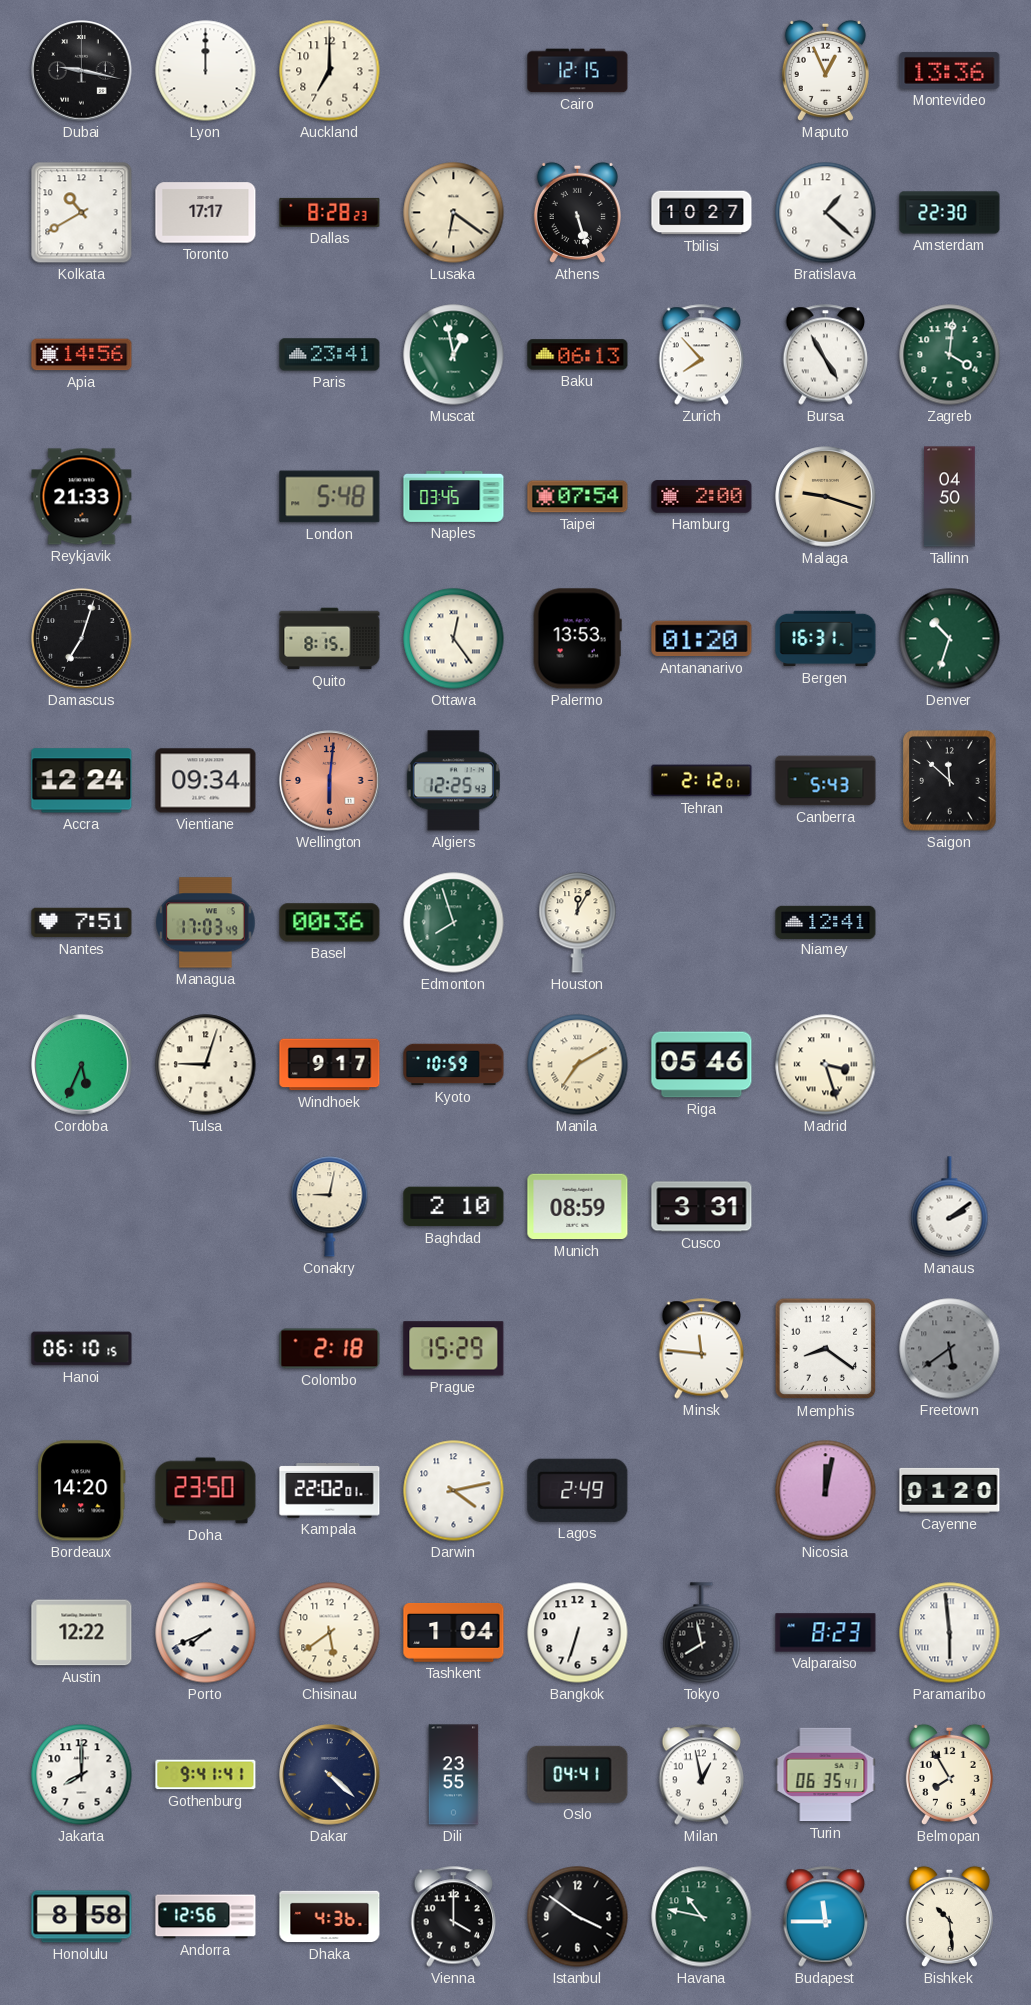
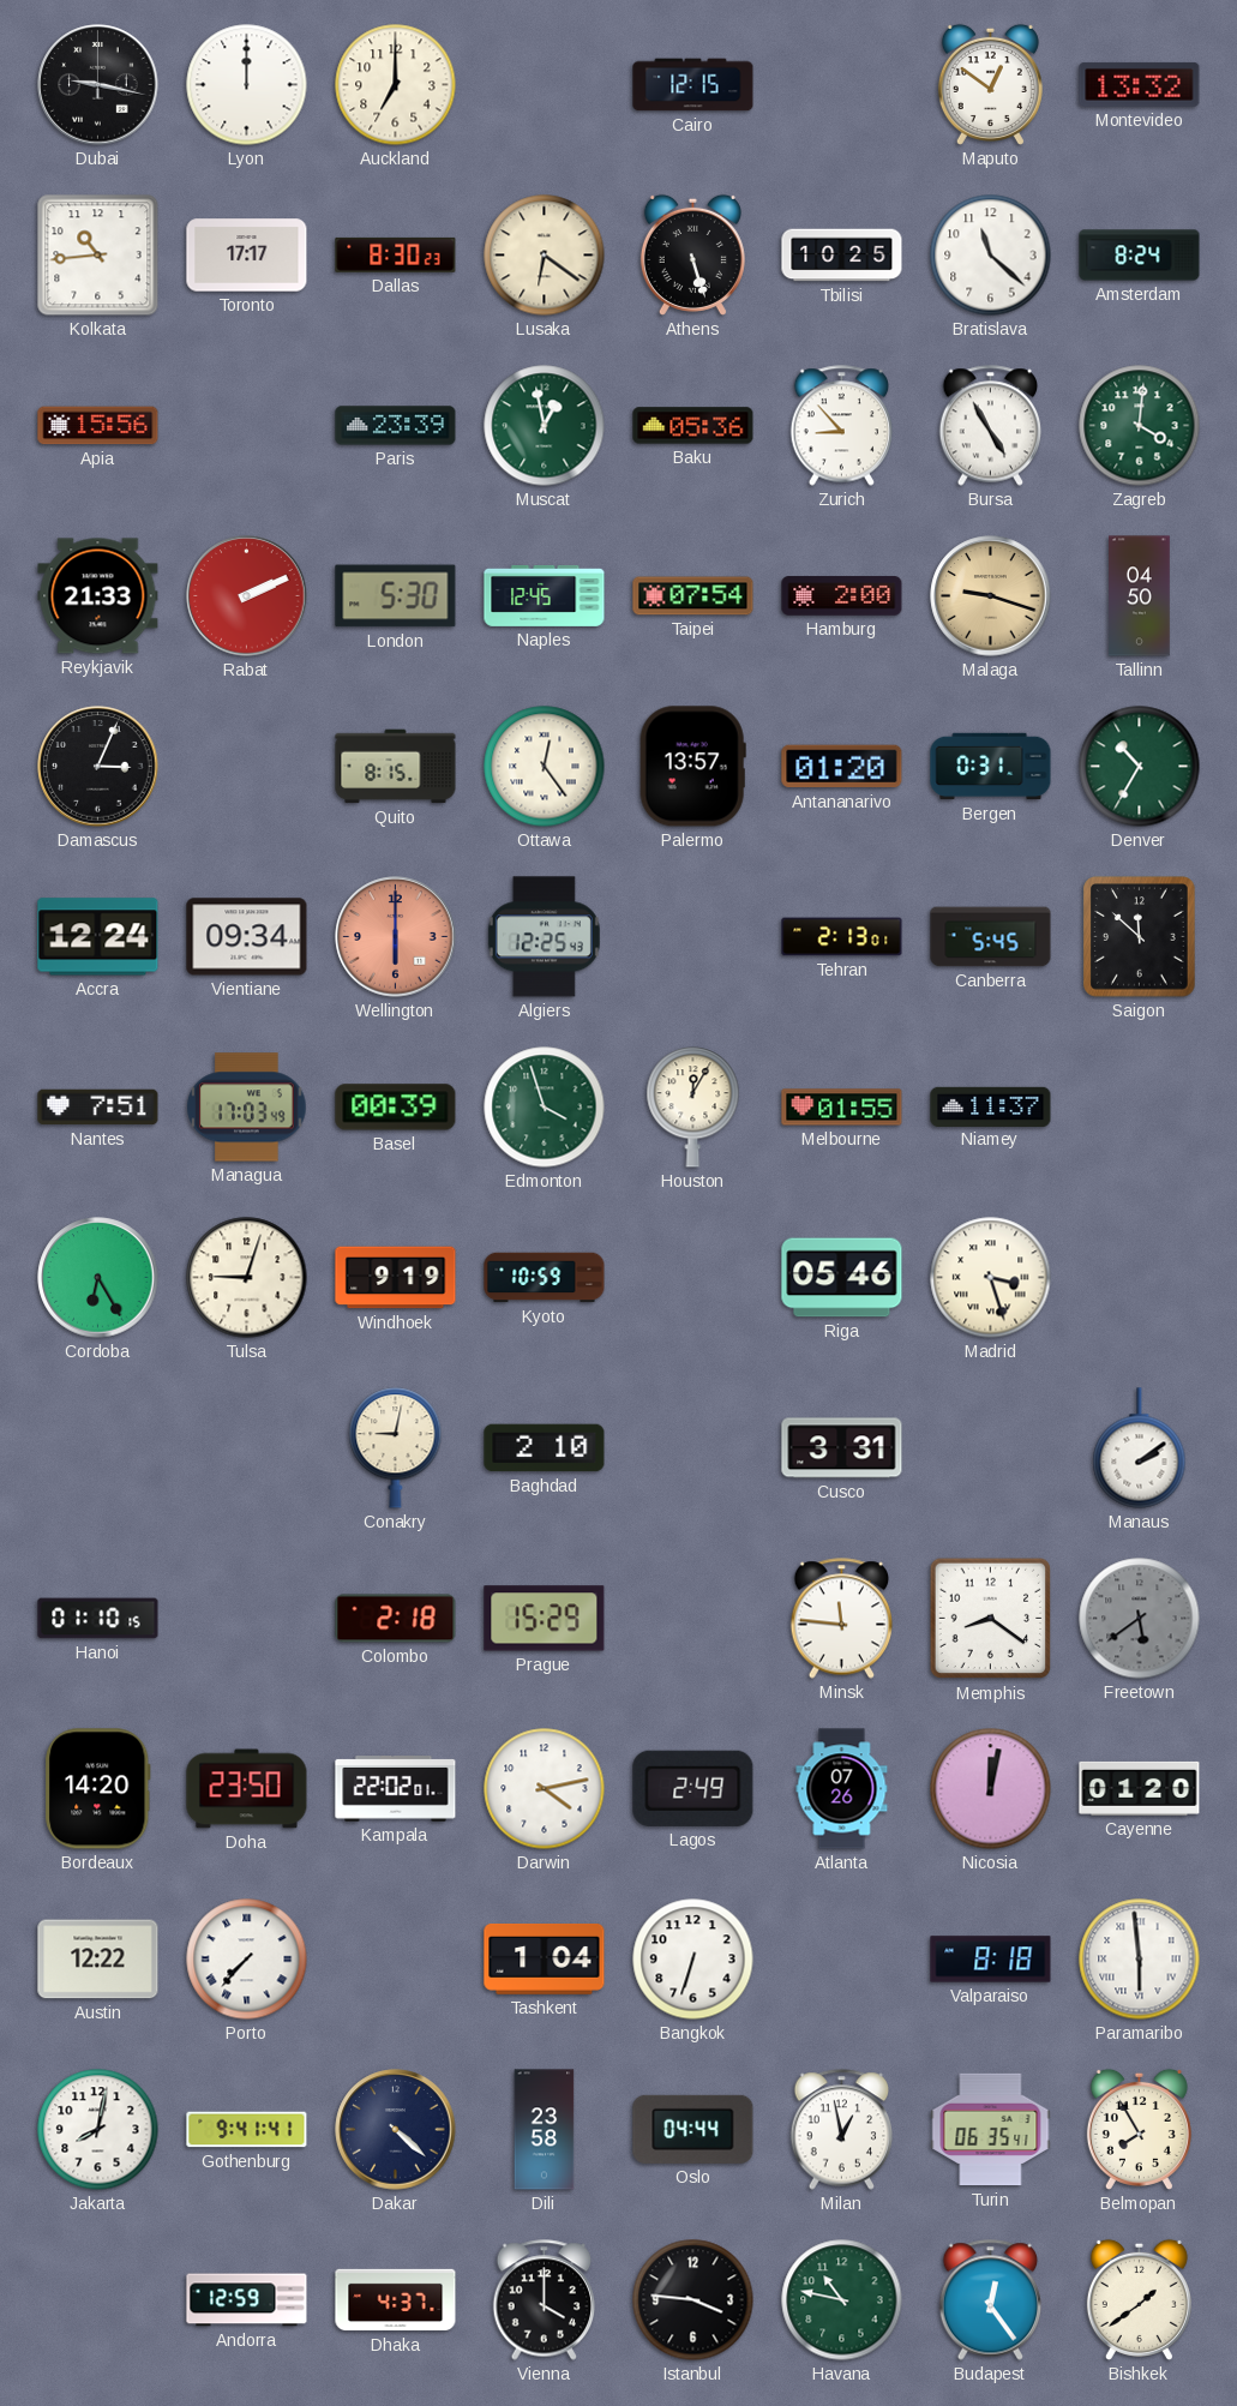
Maputo: 12:56 -> 12:51
Montevideo: 13:36 -> 13:32
Kolkata: 10:40 -> 10:44
Dallas: 8:28 -> 8:30
Tbilisi: 10:27 -> 10:25
Bratislava: 1:22 -> 11:22
Amsterdam: 22:30 -> 8:24
Apia: 14:56 -> 15:56
Paris: 23:41 -> 23:39
Baku: 06:13 -> 05:36
Zurich: 7:53 -> 8:53
Rabat: none -> 2:11
London: 5:48 -> 5:30
Naples: 03:45 -> 12:45
Damascus: 7:03 -> 3:04
Palermo: 13:53 -> 13:57
Bergen: 16:31 -> 0:31
Denver: 10:33 -> 10:35
Wellington: 6:01 -> 6:00
Tehran: 2:12 -> 2:13
Canberra: 5:43 -> 5:45
Basel: 00:36 -> 00:39
Edmonton: 7:57 -> 3:57
Melbourne: none -> 01:55
Niamey: 12:41 -> 11:37
Cordoba: 5:34 -> 6:25
Windhoek: 9:17 -> 9:19
Manila: 7:10 -> none
Munich: 08:59 -> none
Hanoi: 06:10 -> 01:10
Atlanta: none -> 07:26
Porto: 7:41 -> 7:37
Chisinau: 5:39 -> none
Tokyo: 7:58 -> none
Valparaiso: 8:23 -> 8:18
Jakarta: 8:00 -> 8:02
Dili: 23:55 -> 23:58
Oslo: 04:41 -> 04:44
Honolulu: 8:58 -> none
Andorra: 12:56 -> 12:59
Dhaka: 4:36 -> 4:37
Istanbul: 3:51 -> 3:46
Budapest: 11:45 -> 12:24
Bishkek: 10:29 -> 1:39
